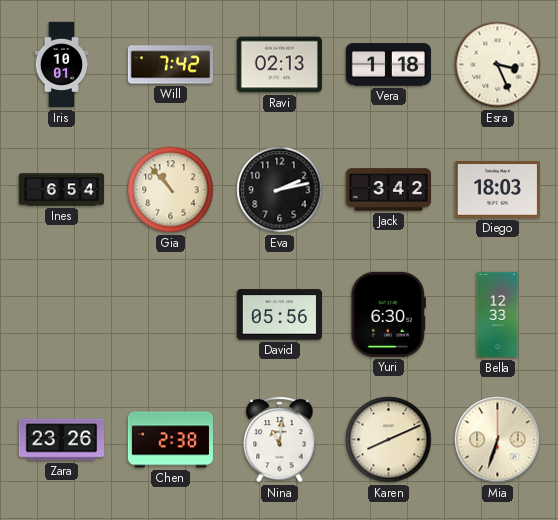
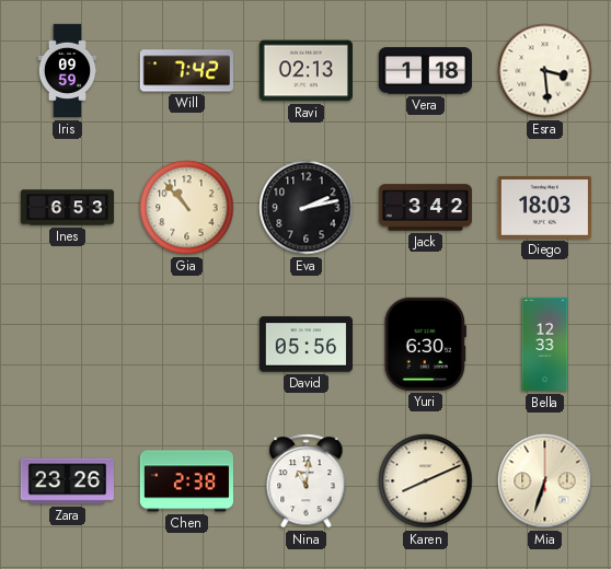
Iris: 10:01 -> 09:59
Esra: 3:26 -> 3:29
Ines: 6:54 -> 6:53
